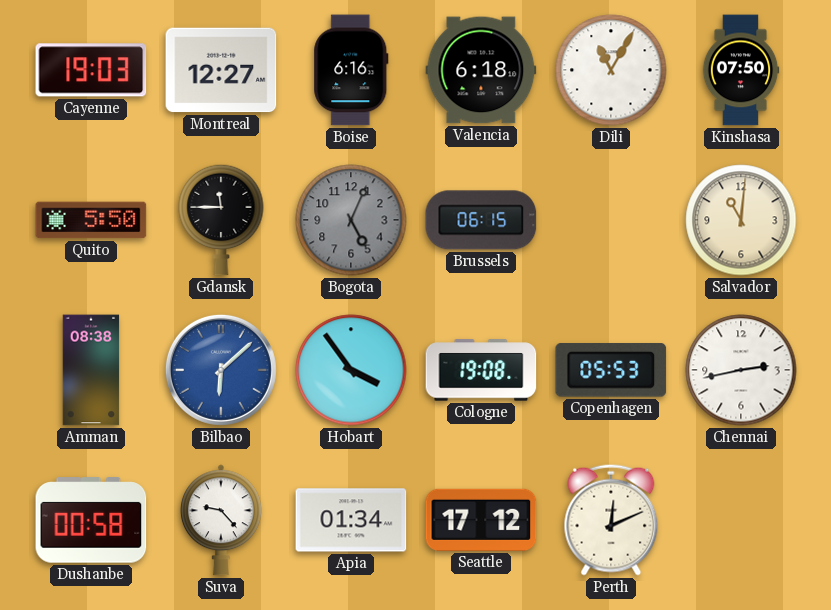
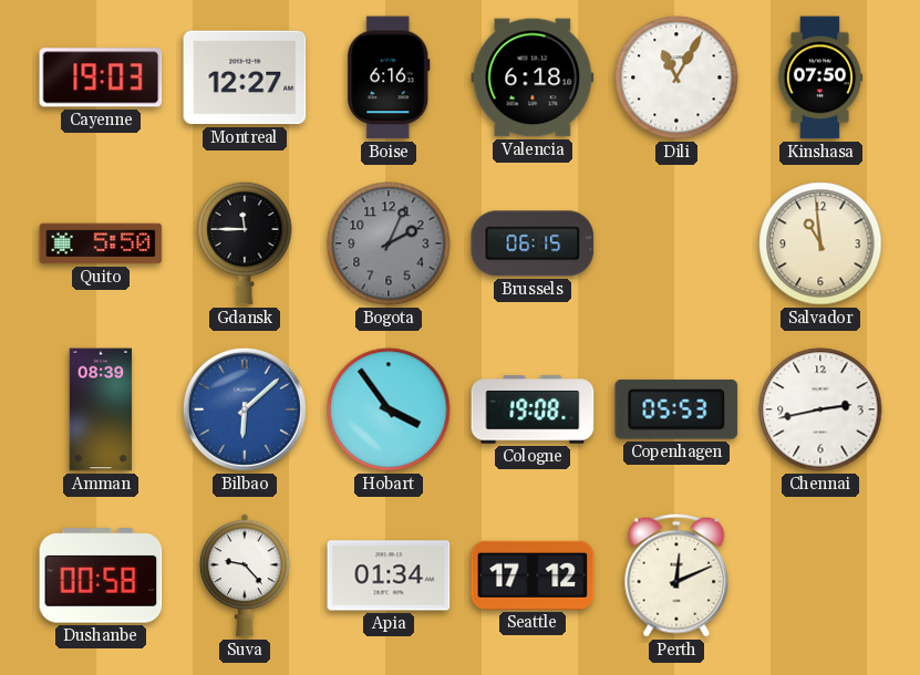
Bogota: 5:04 -> 2:04
Salvador: 11:01 -> 10:59
Amman: 08:38 -> 08:39
